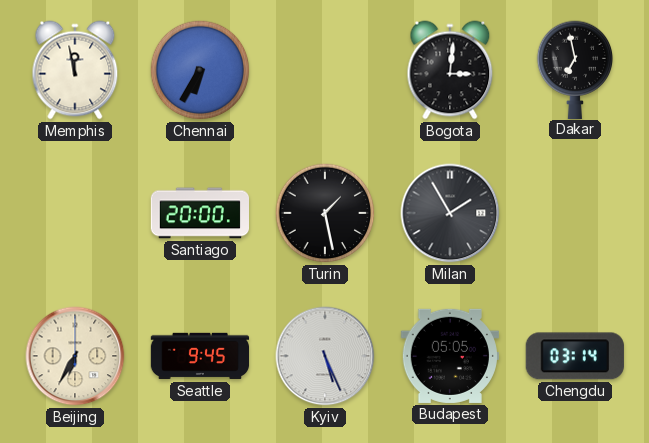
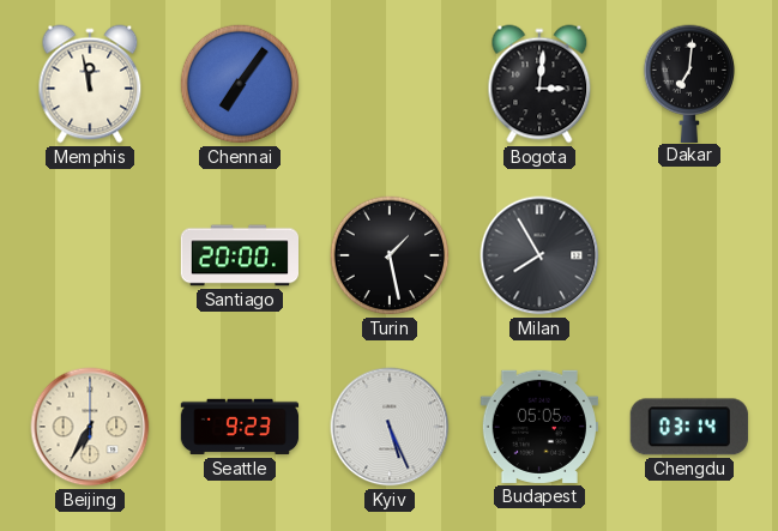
Chennai: 6:35 -> 7:06
Dakar: 6:58 -> 7:01
Milan: 1:55 -> 7:55
Seattle: 9:45 -> 9:23
